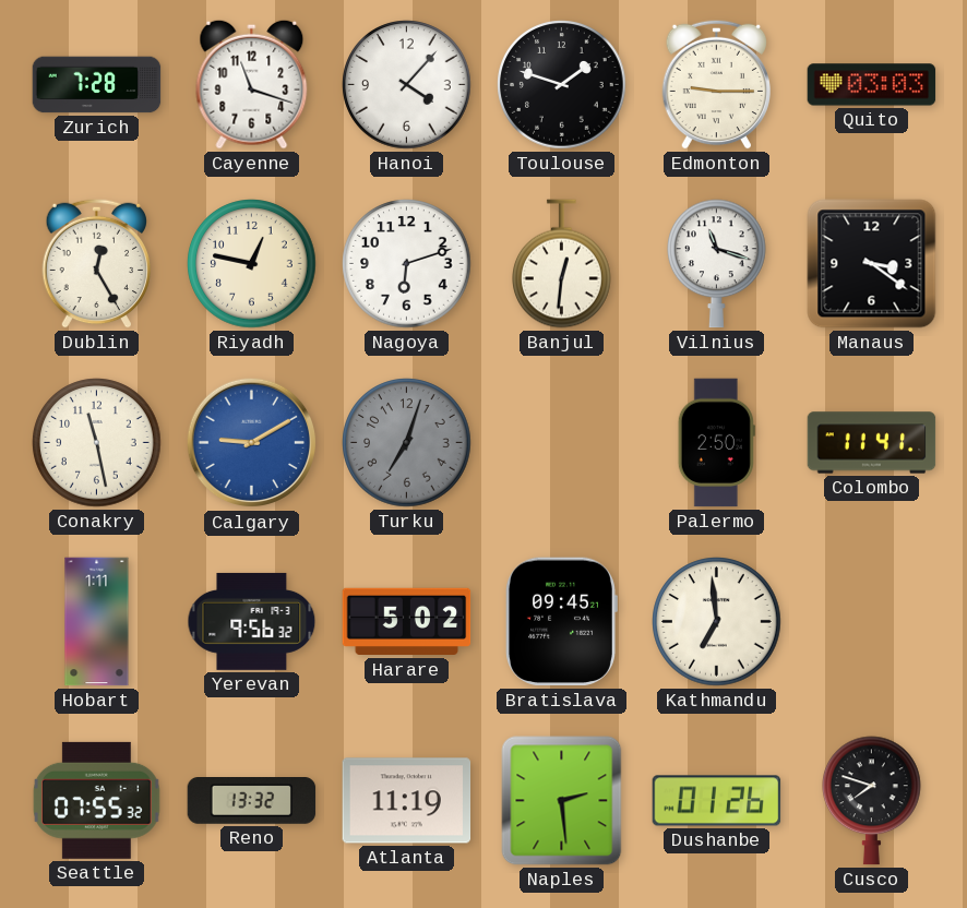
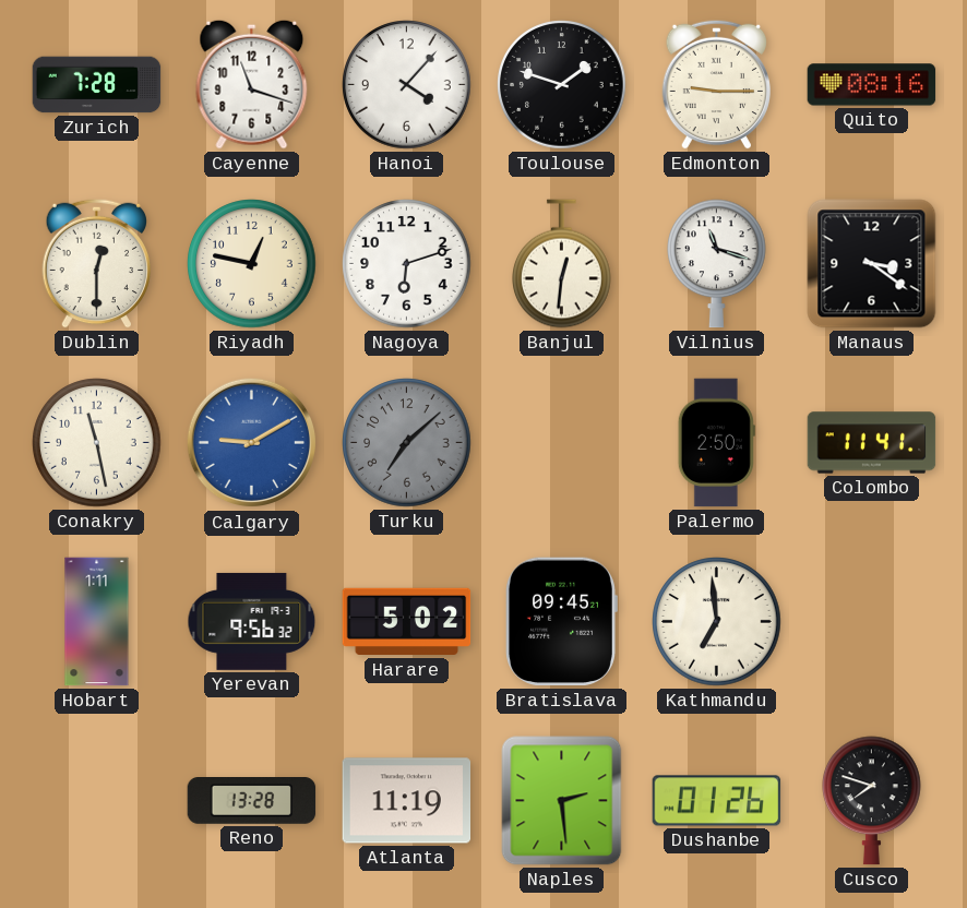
Quito: 03:03 -> 08:16
Dublin: 12:25 -> 12:30
Turku: 7:03 -> 7:08
Seattle: 07:55 -> none
Reno: 13:32 -> 13:28
